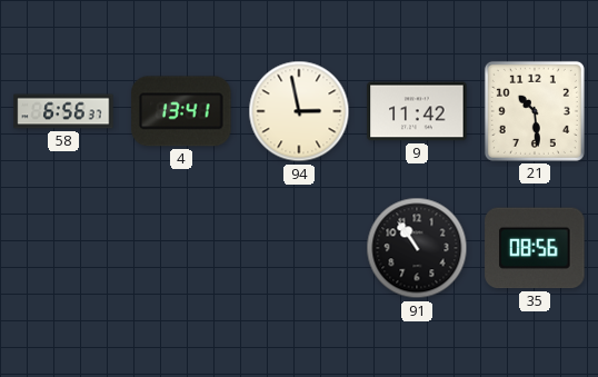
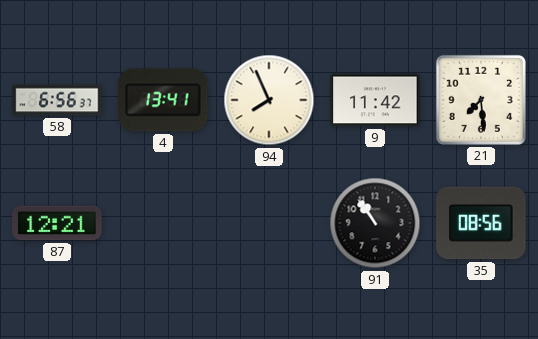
94: 2:58 -> 7:56
21: 10:29 -> 7:29
87: none -> 12:21
